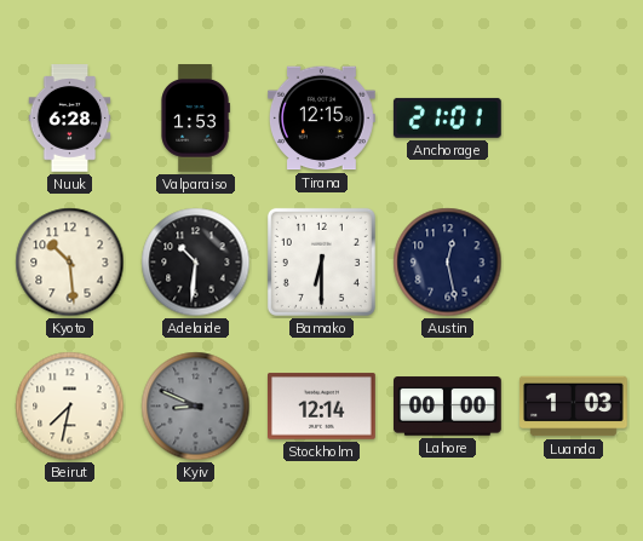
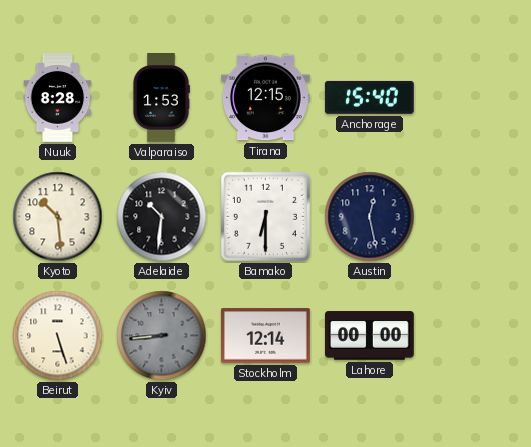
Nuuk: 6:28 -> 8:28
Anchorage: 21:01 -> 15:40
Beirut: 7:32 -> 5:27
Kyiv: 8:49 -> 8:44
Luanda: 1:03 -> none
